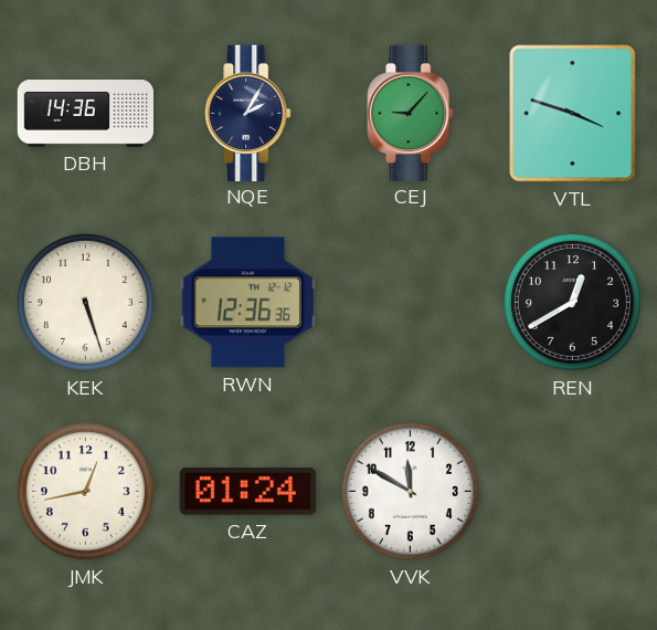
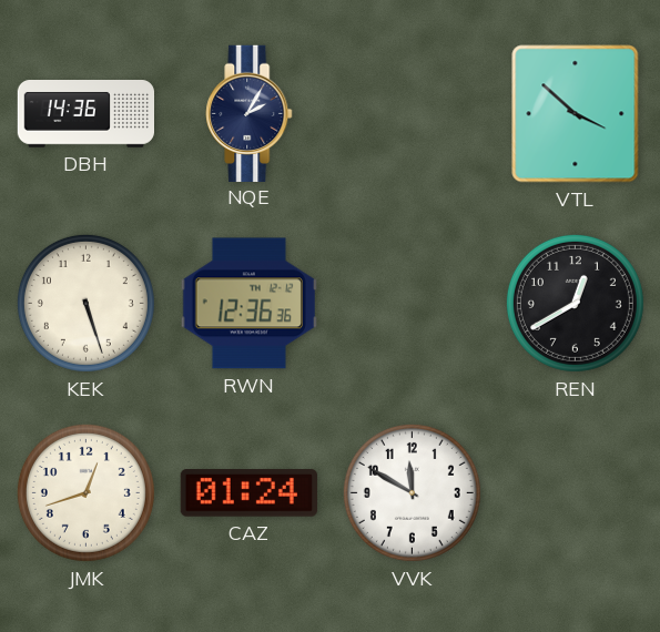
CEJ: 9:07 -> none
VTL: 3:48 -> 3:52
JMK: 12:43 -> 12:42
